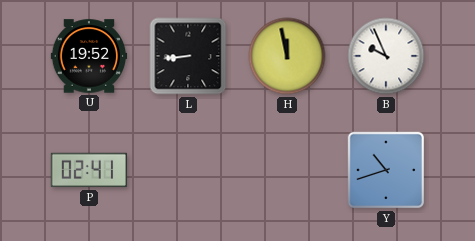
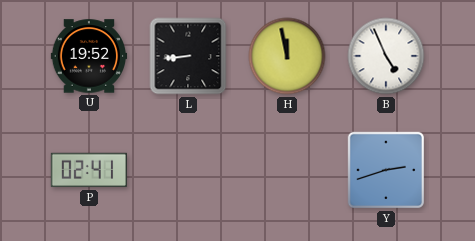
B: 9:56 -> 4:56
Y: 10:42 -> 2:42
